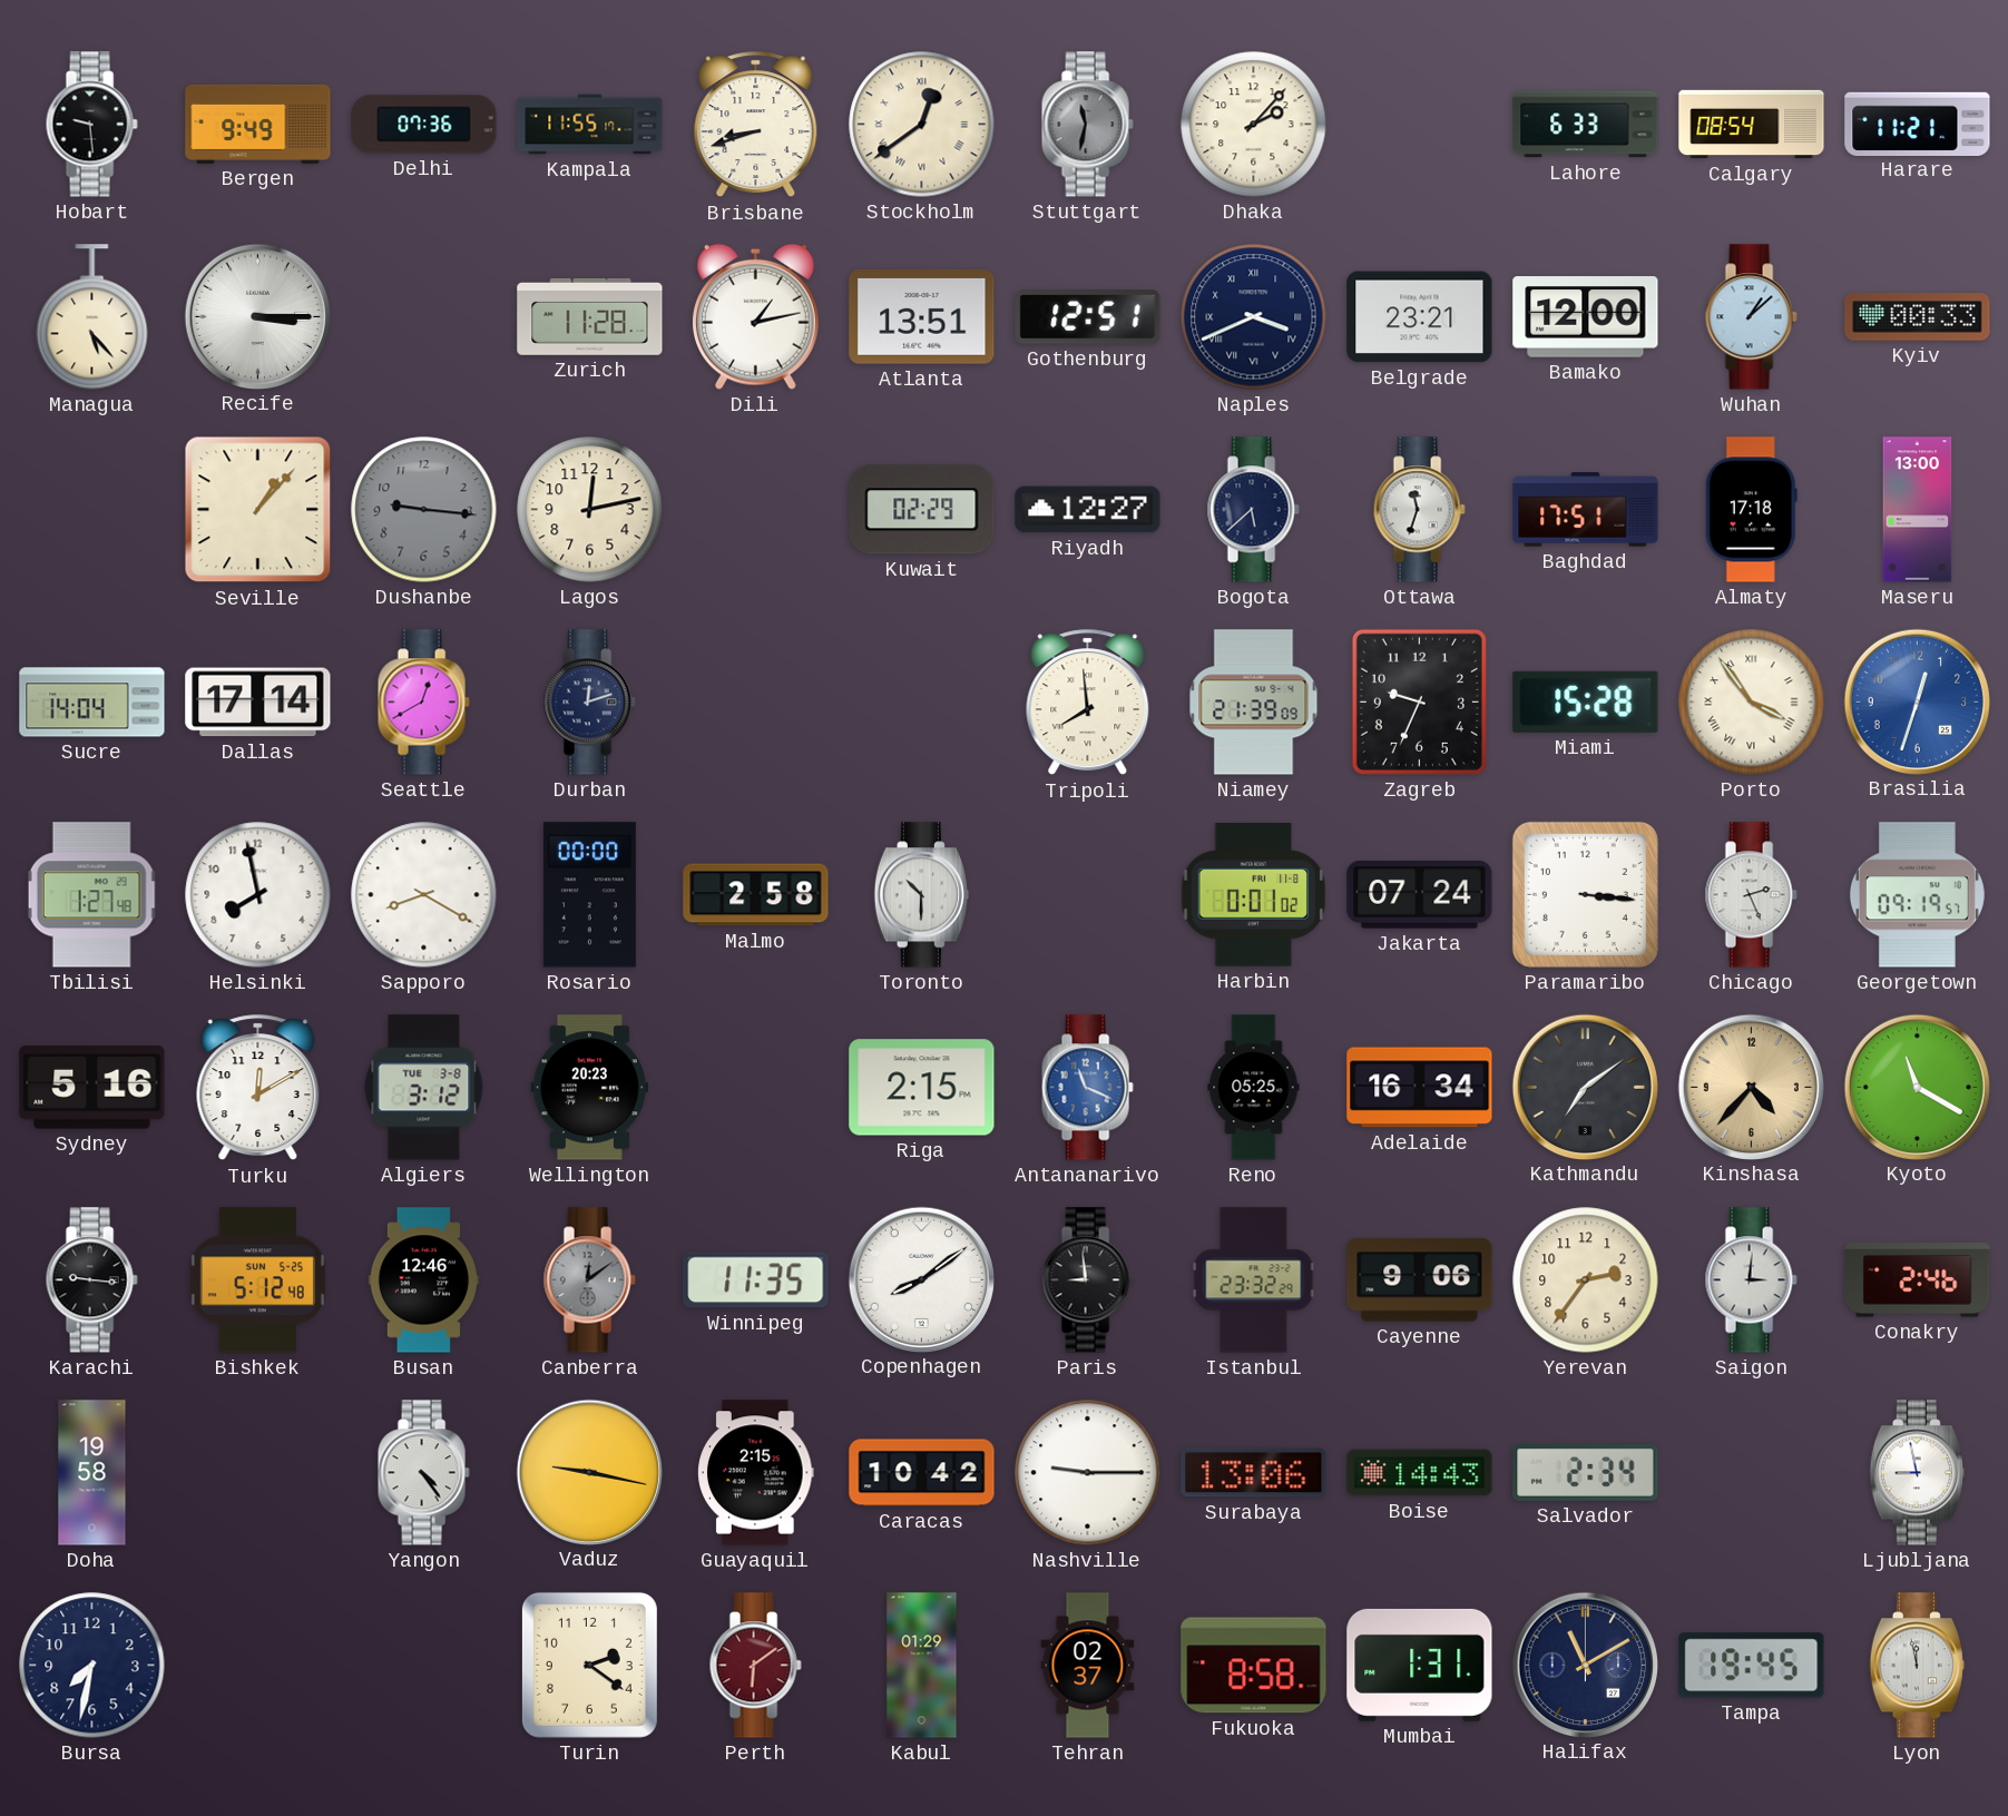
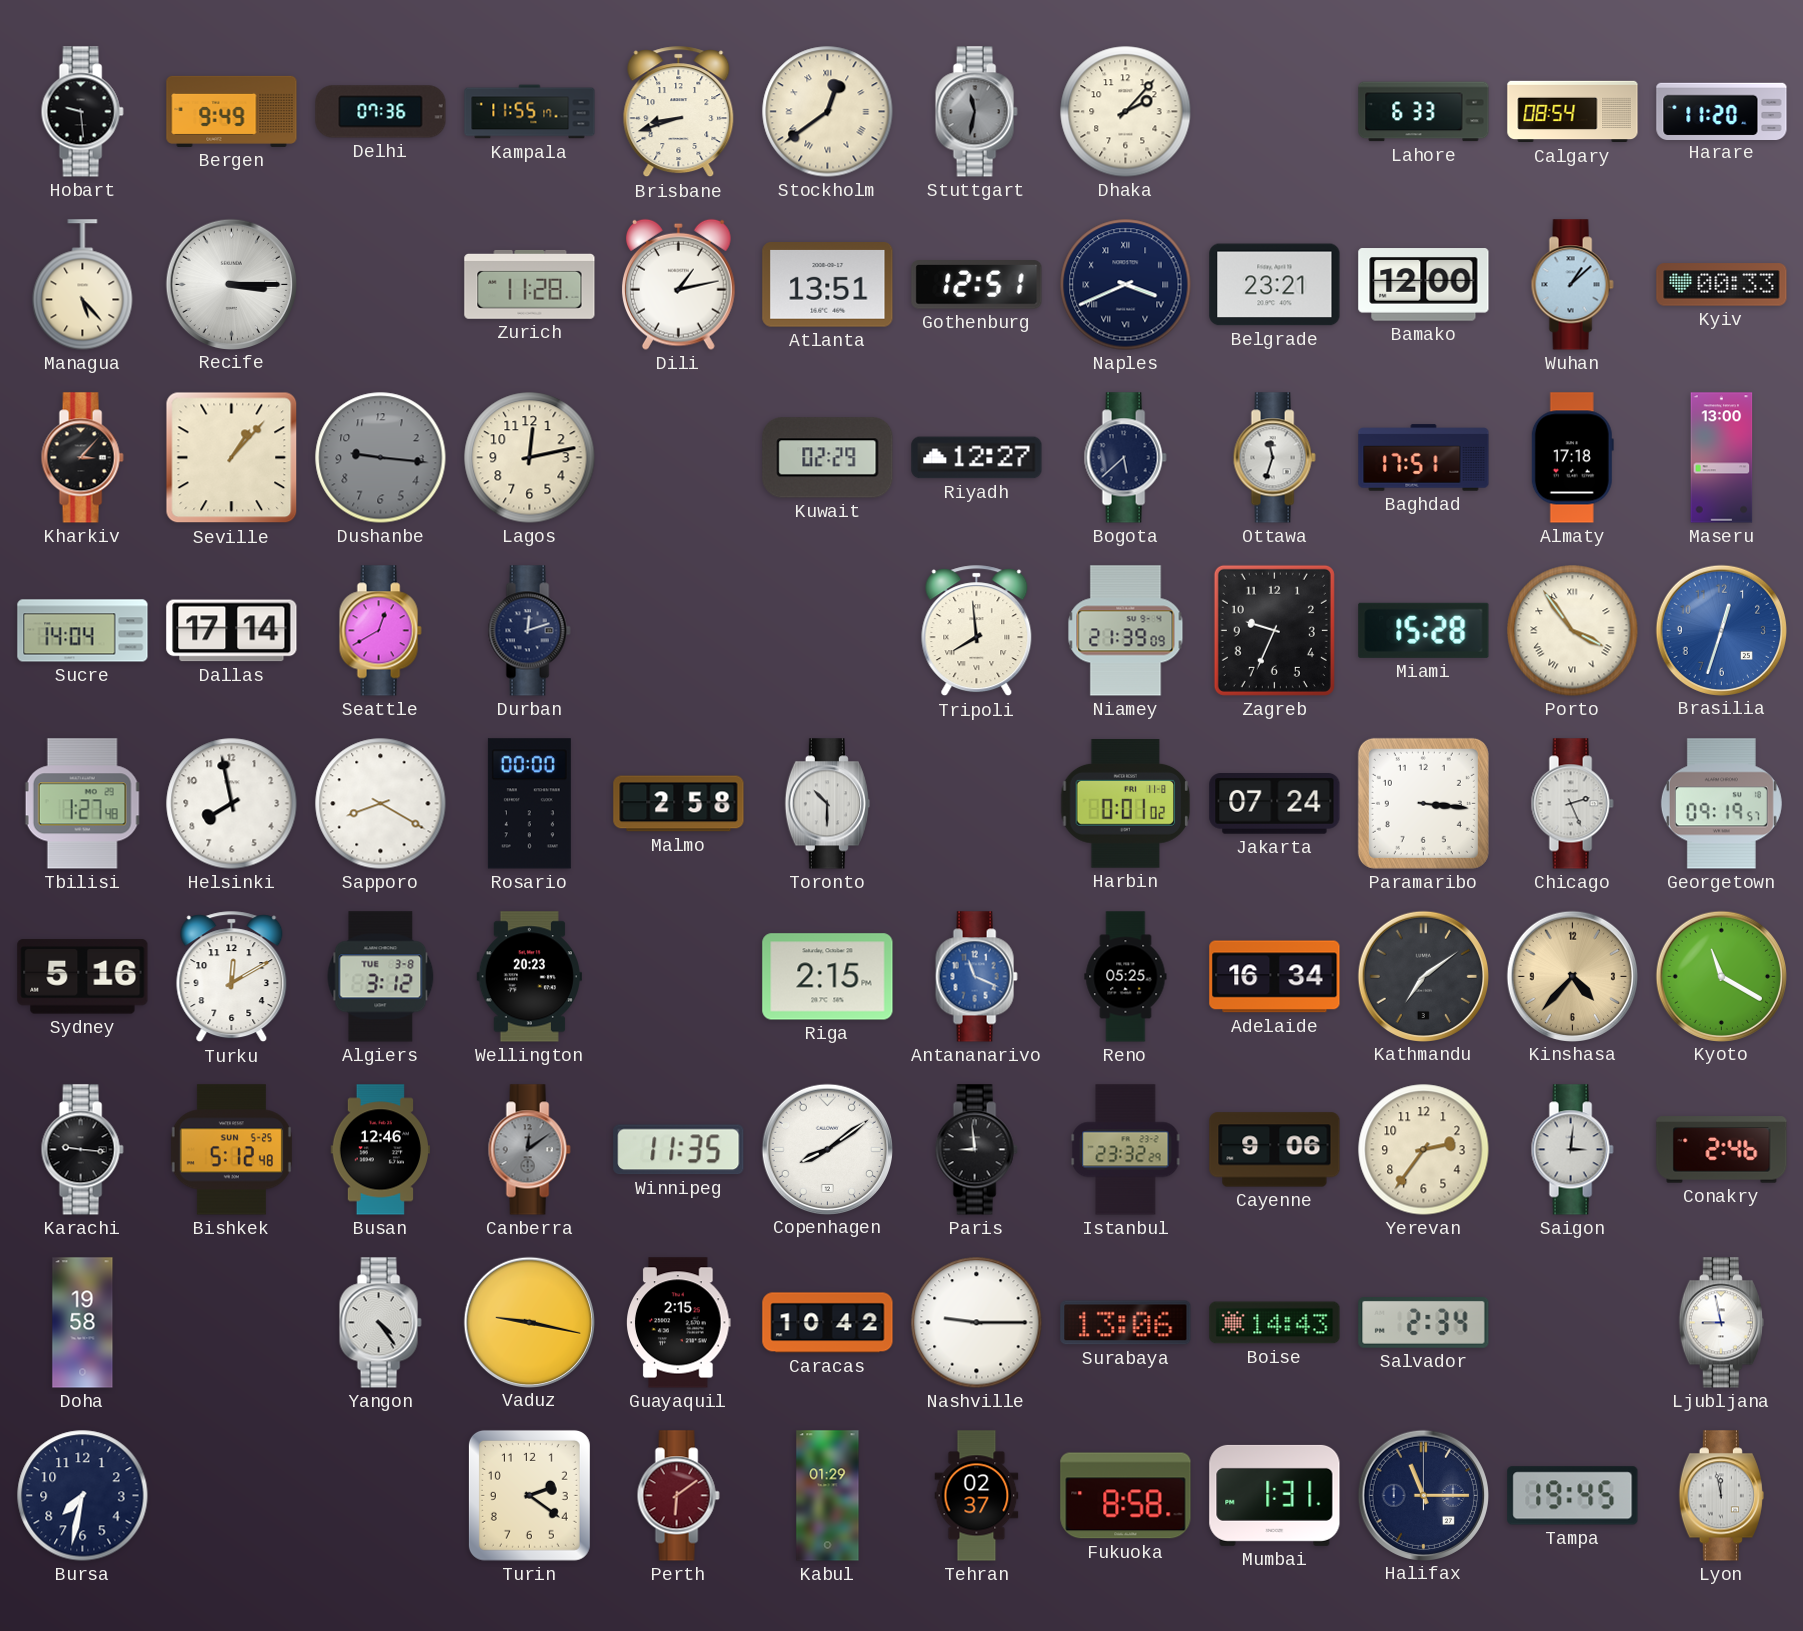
Harare: 11:21 -> 11:20
Kharkiv: none -> 3:07
Halifax: 11:10 -> 11:15
